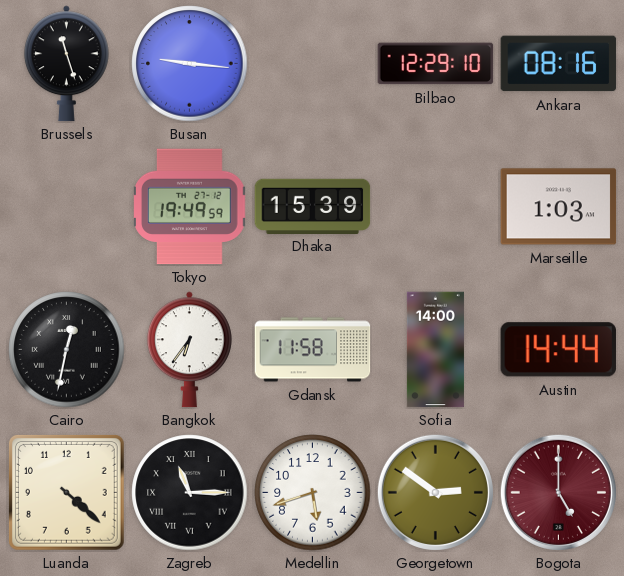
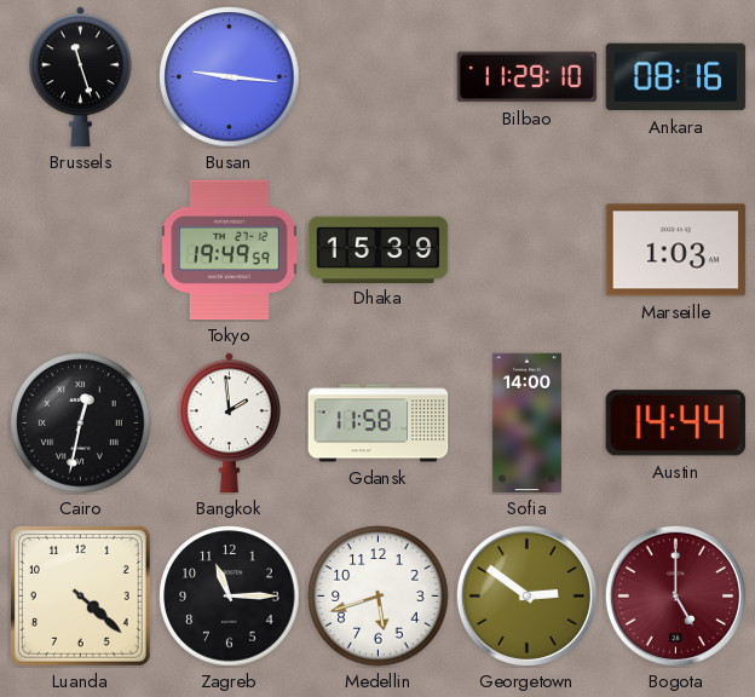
Bilbao: 12:29 -> 11:29
Bangkok: 6:36 -> 1:59
Zagreb numerals: Roman -> Arabic
